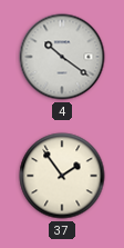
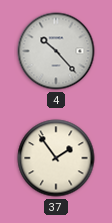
4: 10:21 -> 10:23
